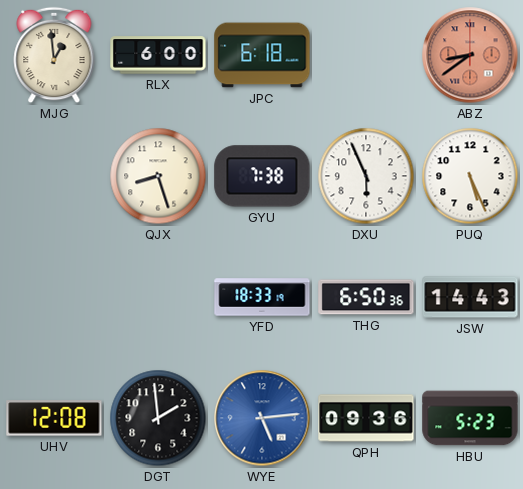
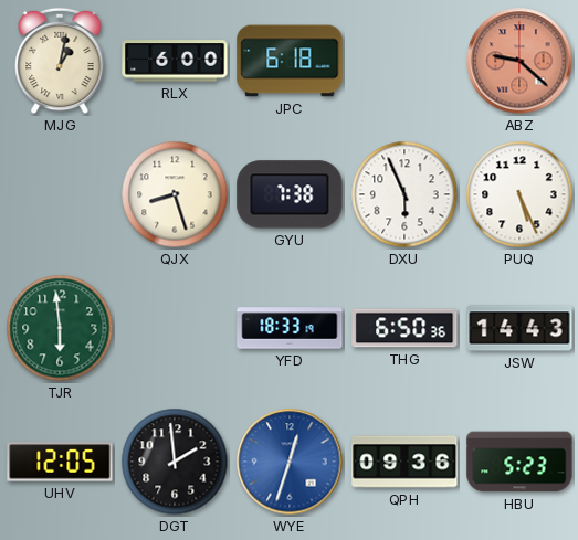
MJG: 12:59 -> 1:02
ABZ: 8:39 -> 9:22
TJR: none -> 5:59
UHV: 12:08 -> 12:05
WYE: 5:14 -> 12:33
